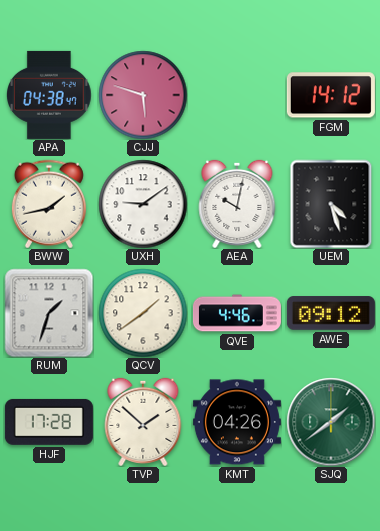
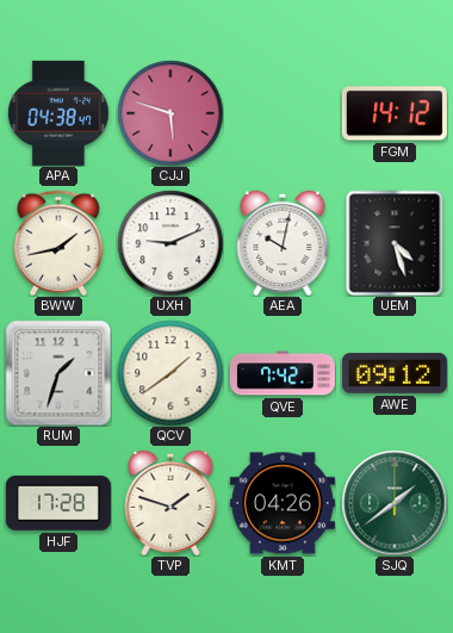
UXH: 9:09 -> 9:11
QVE: 4:46 -> 7:42
TVP: 1:52 -> 1:48
